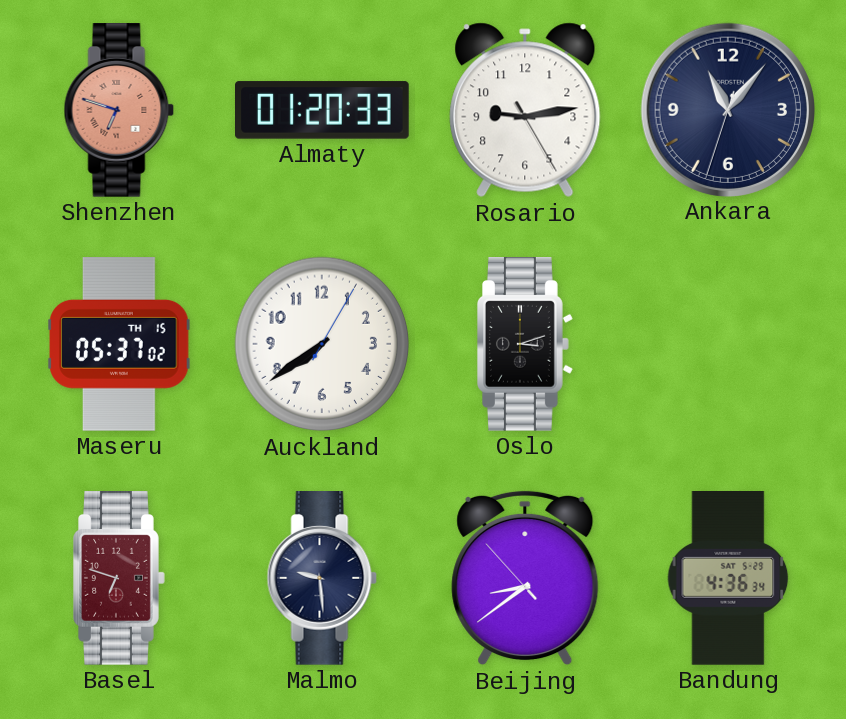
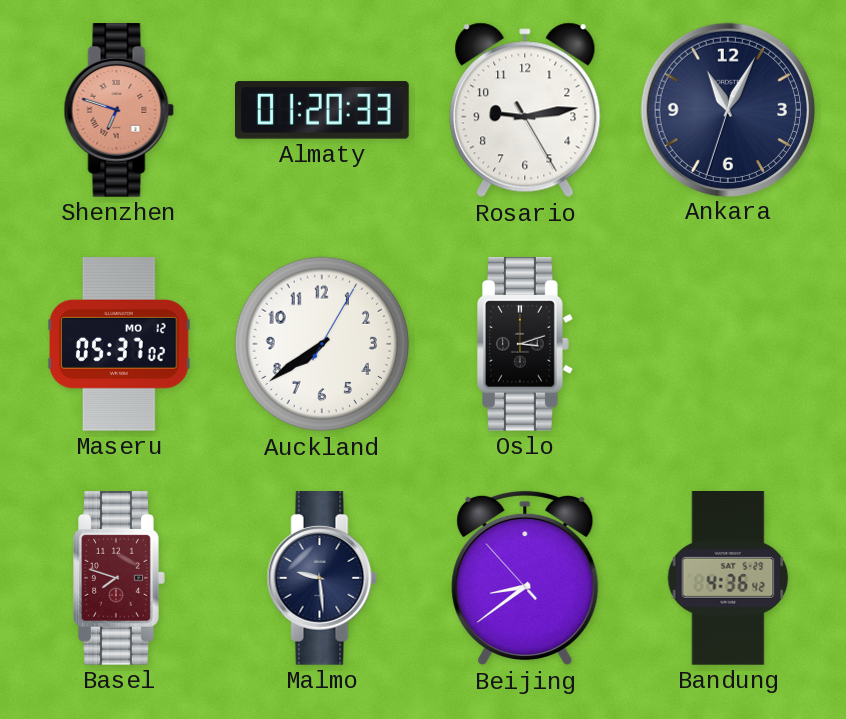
Ankara: 11:06 -> 11:04
Maseru date: TH 15 -> MO 12
Basel: 6:48 -> 7:48
Bandung: 4:36:34 -> 4:36:42
